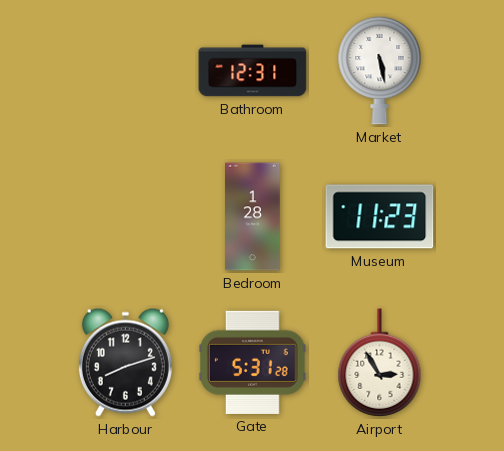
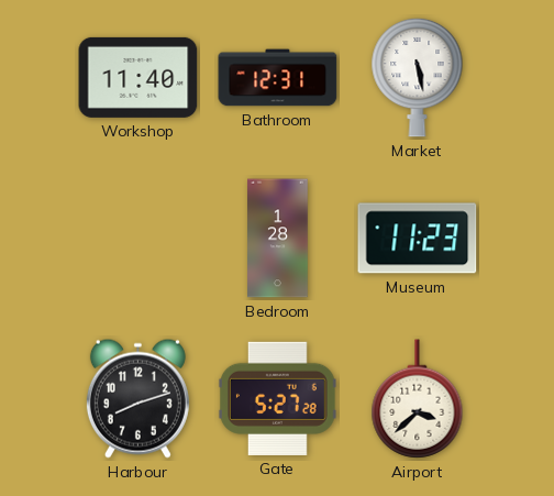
Workshop: none -> 11:40
Gate: 5:31 -> 5:27
Airport: 2:55 -> 3:38
